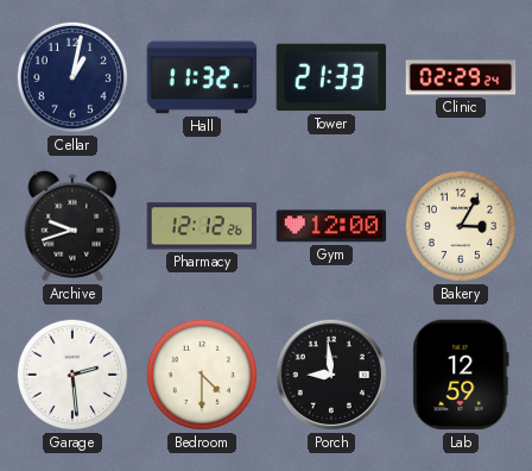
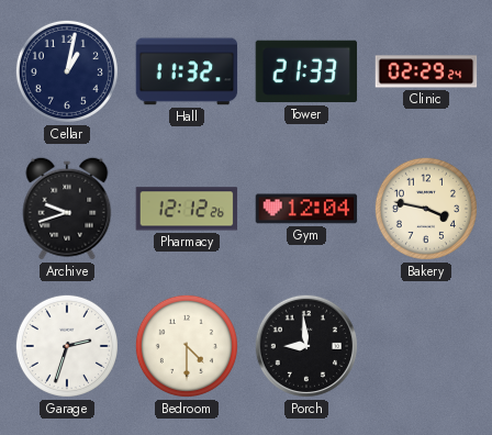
Gym: 12:00 -> 12:04
Bakery: 3:05 -> 3:47
Garage: 2:29 -> 2:33
Lab: 12:59 -> none
